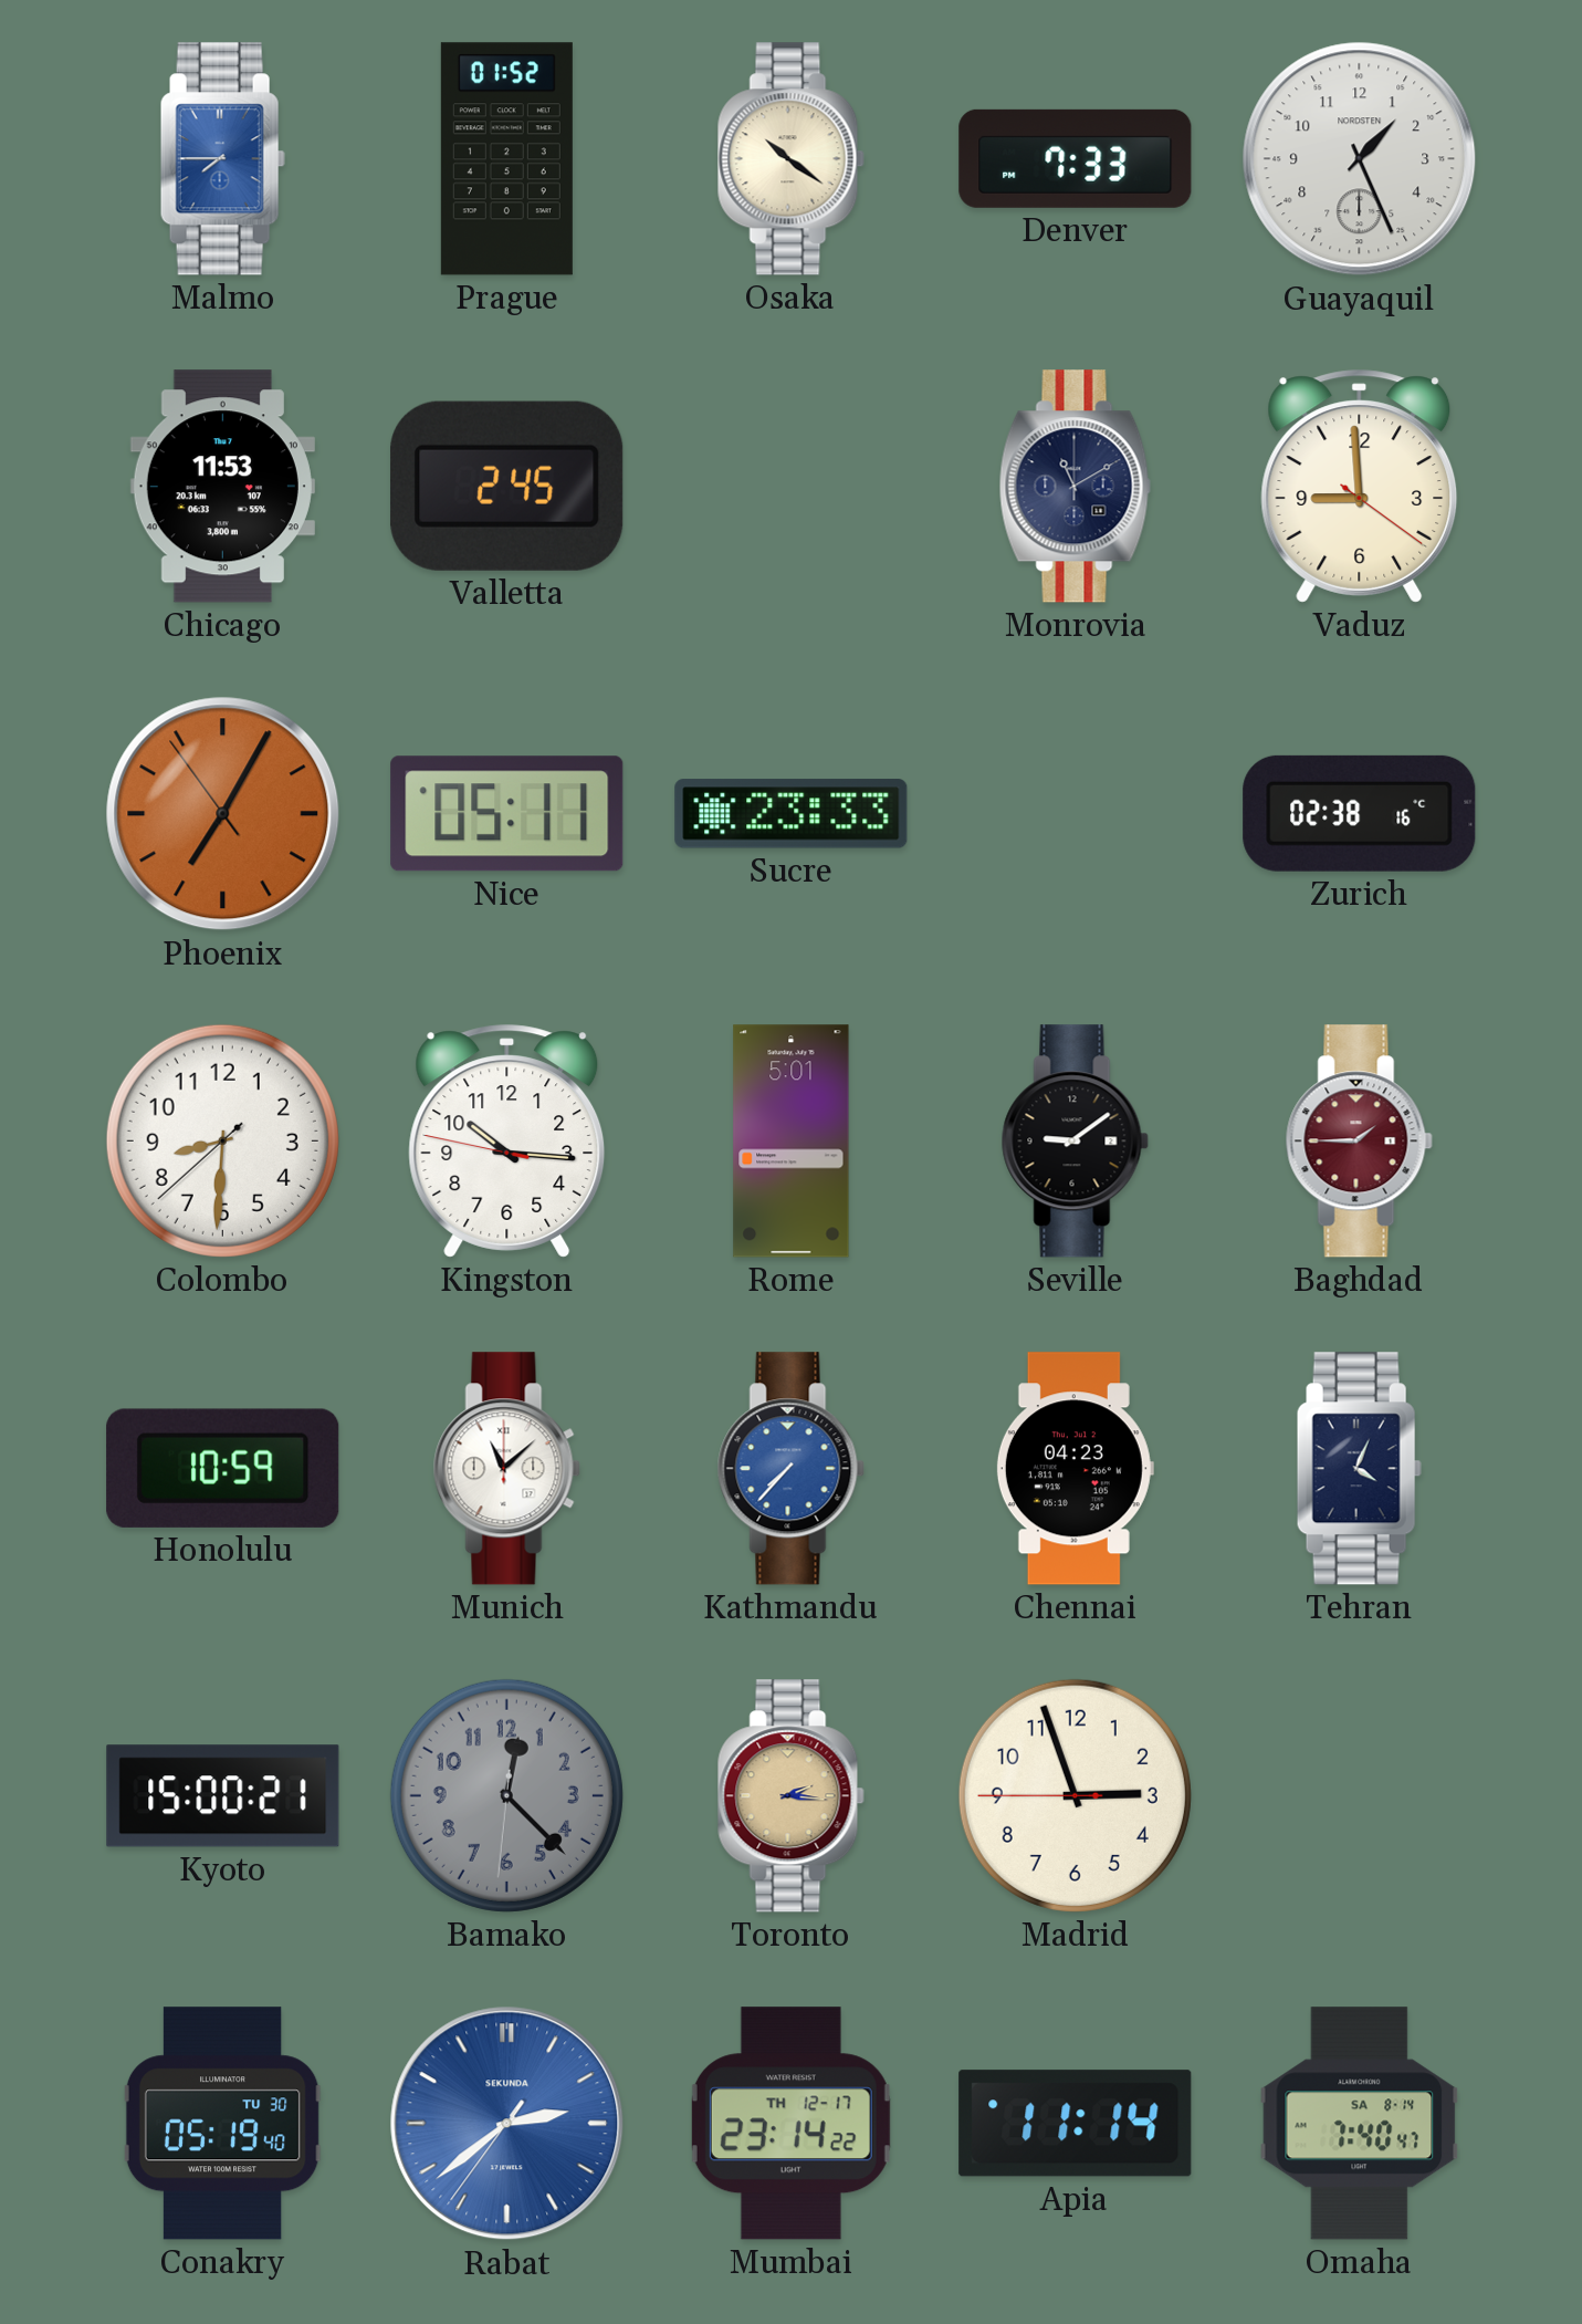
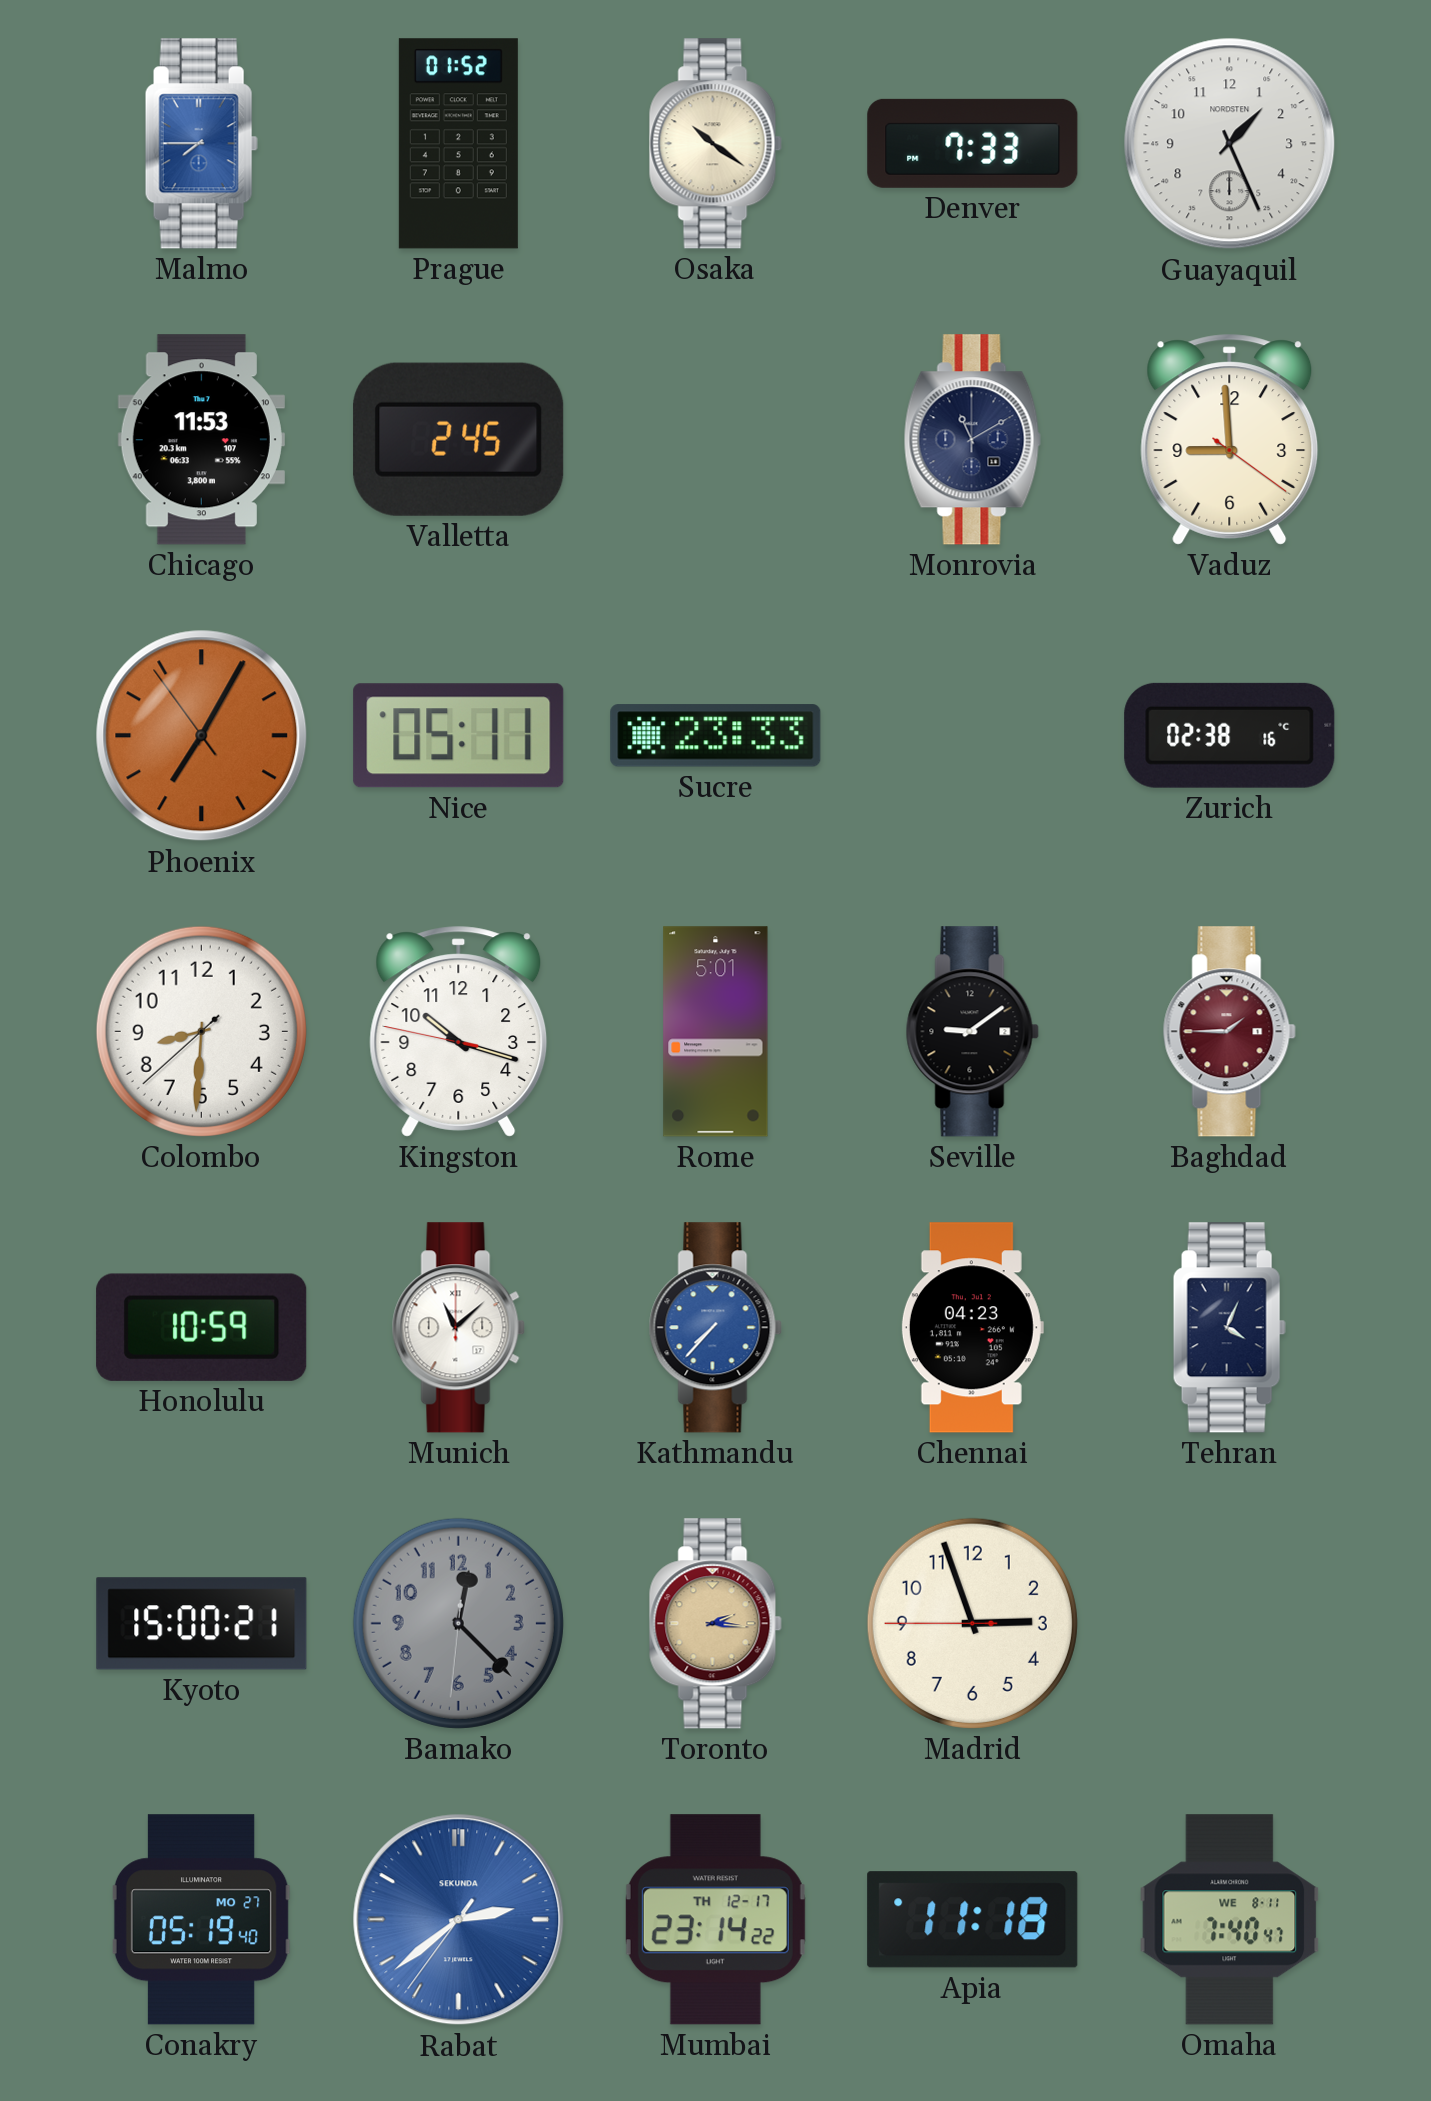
Kingston: 10:15 -> 10:17
Conakry date: TU 30 -> MO 27
Apia: 11:14 -> 11:18
Omaha date: SA 8-14 -> WE 8-11
